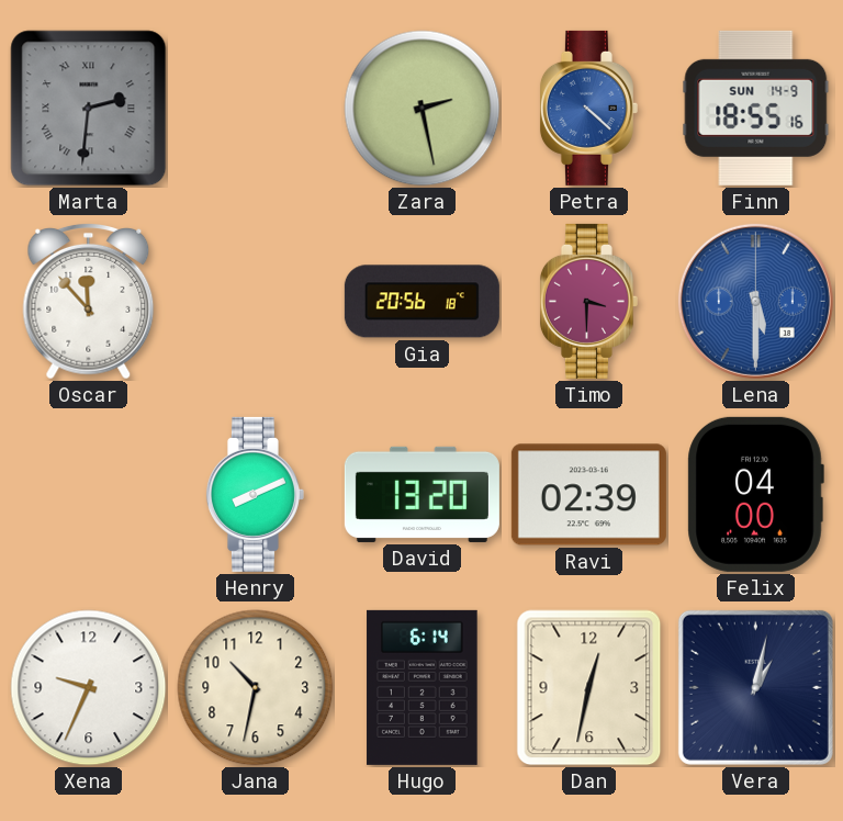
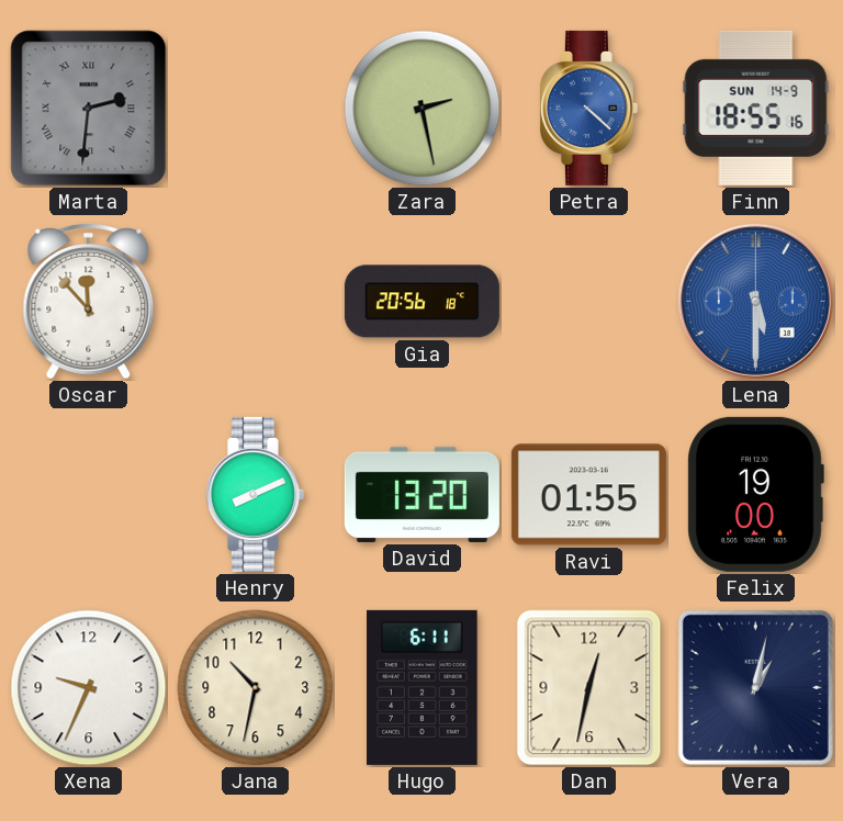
Timo: 3:30 -> none
Ravi: 02:39 -> 01:55
Felix: 04:00 -> 19:00
Hugo: 6:14 -> 6:11
